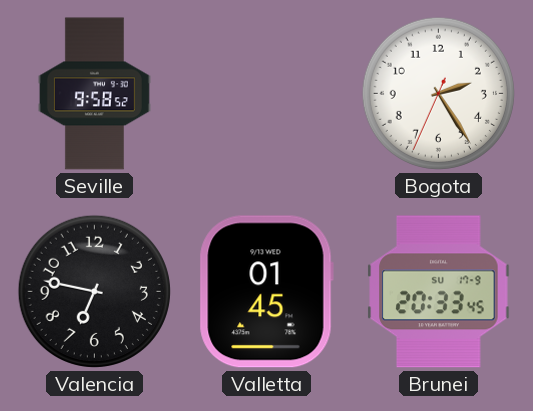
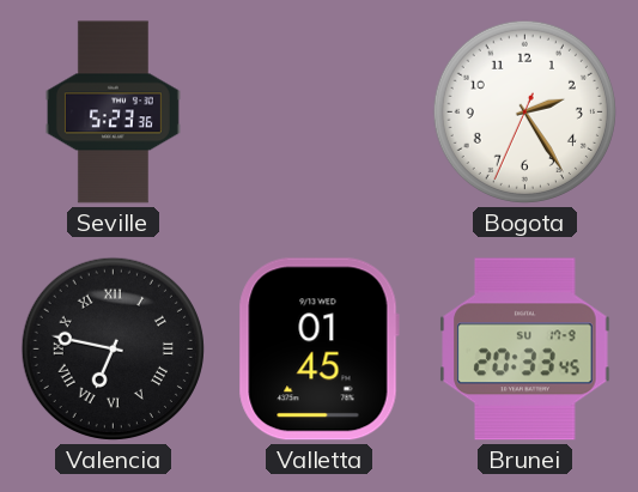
Seville: 9:58 -> 5:23
Valencia numerals: Arabic -> Roman
